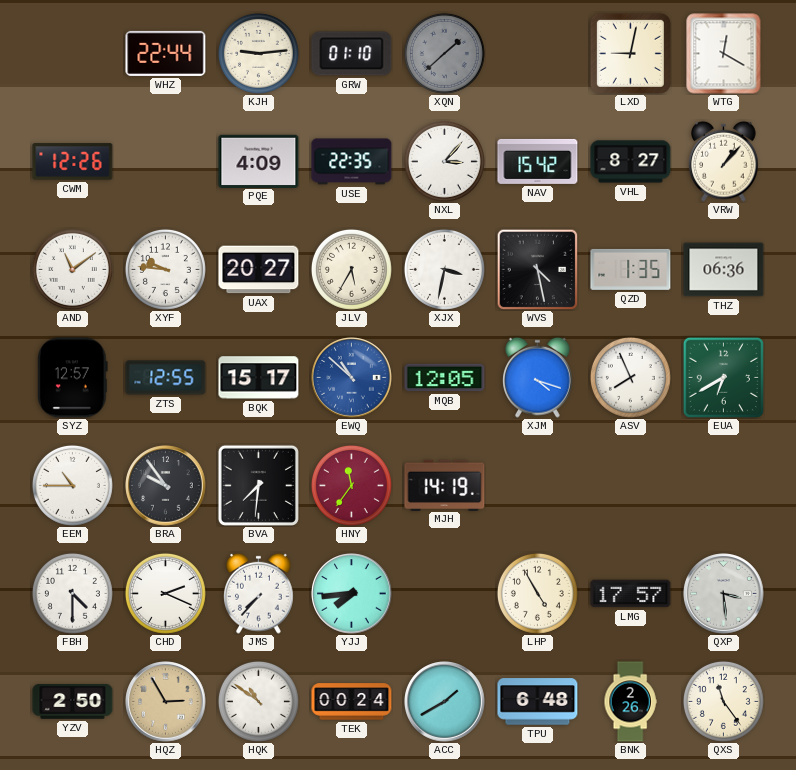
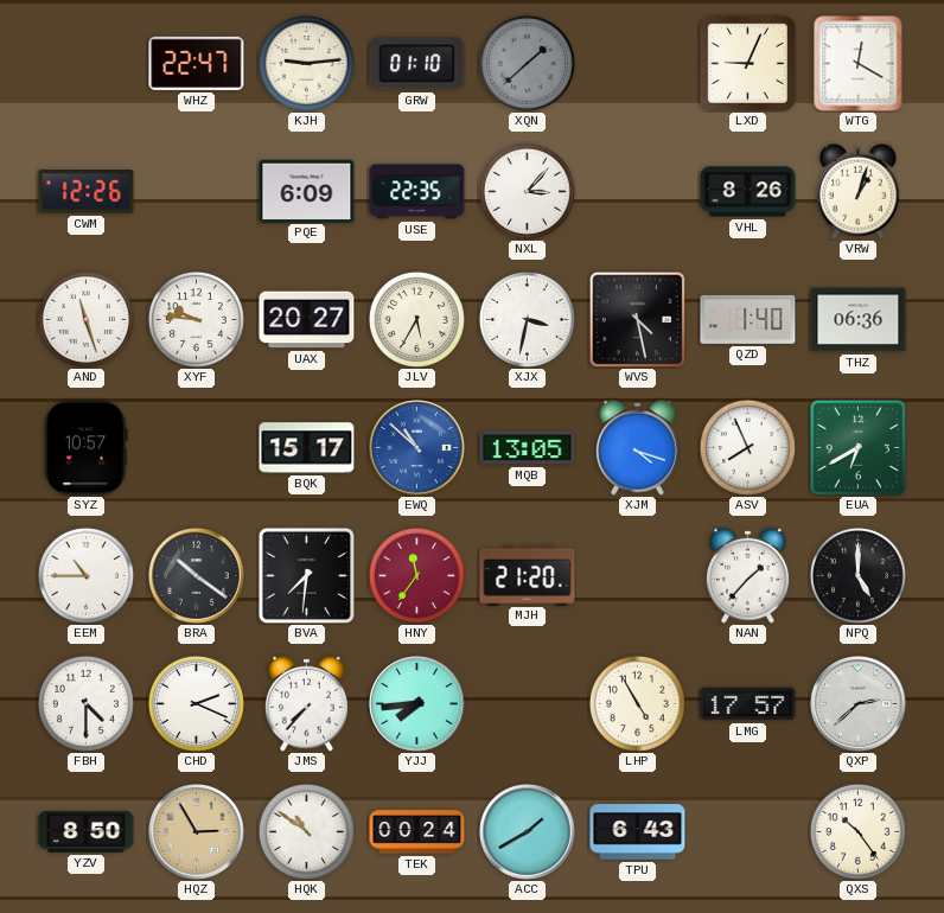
WHZ: 22:44 -> 22:47
LXD: 9:02 -> 9:04
PQE: 4:09 -> 6:09
NAV: 15:42 -> none
VHL: 8:27 -> 8:26
VRW: 1:07 -> 1:03
AND: 11:09 -> 11:27
QZD: 1:35 -> 1:40
SYZ: 12:57 -> 10:57
ZTS: 12:55 -> none
MQB: 12:05 -> 13:05
BRA: 9:54 -> 10:21
MJH: 14:19 -> 21:20
NAN: none -> 1:37
NPQ: none -> 5:00
QXP: 3:29 -> 2:38
YZV: 2:50 -> 8:50
TPU: 6:48 -> 6:43
BNK: 2:26 -> none
QXS: 11:24 -> 10:24
